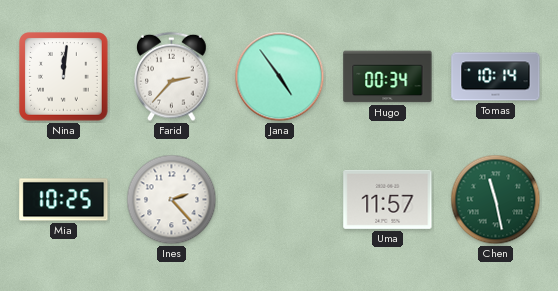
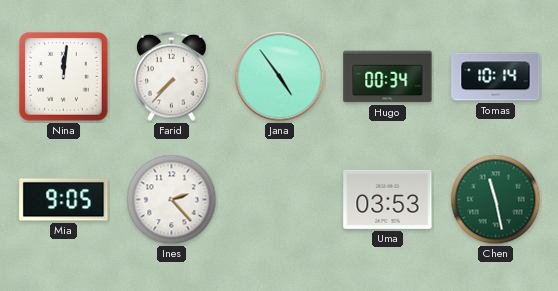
Farid: 2:37 -> 7:37
Mia: 10:25 -> 9:05
Uma: 11:57 -> 03:53
